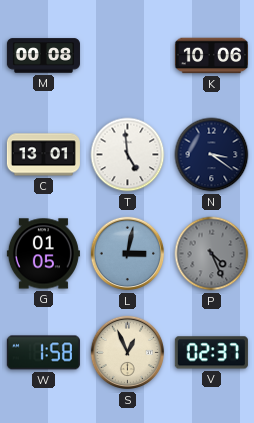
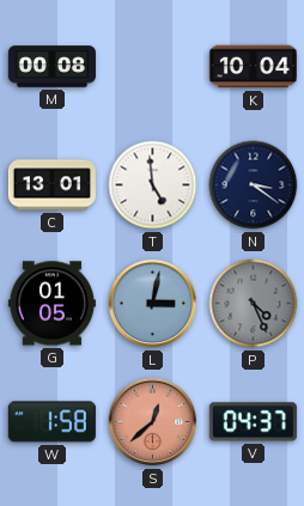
K: 10:06 -> 10:04
S: 12:56 -> 12:38
S dial: cream -> salmon
V: 02:37 -> 04:37
